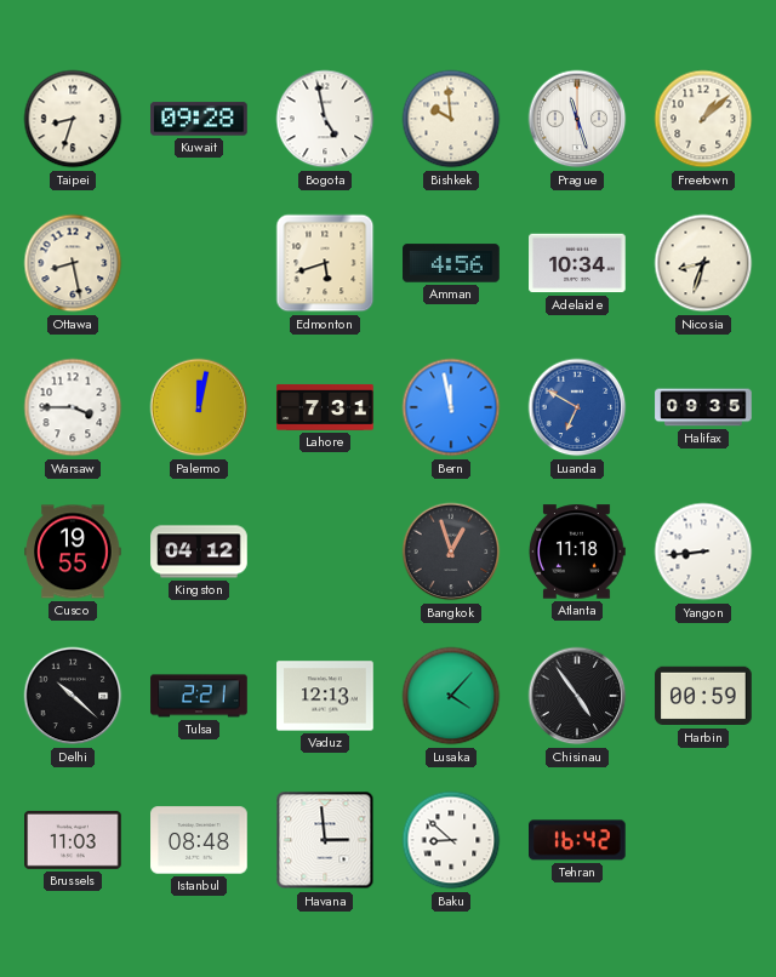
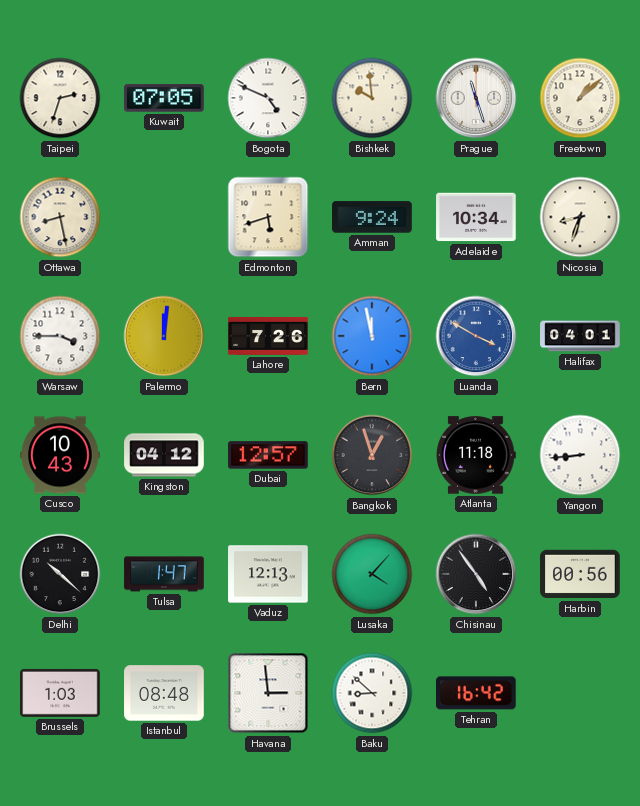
Taipei: 8:33 -> 2:33
Kuwait: 09:28 -> 07:05
Bogota: 4:58 -> 4:49
Amman: 4:56 -> 9:24
Palermo: 12:02 -> 12:01
Lahore: 7:31 -> 7:26
Luanda: 6:50 -> 3:50
Halifax: 09:35 -> 04:01
Cusco: 19:55 -> 10:43
Dubai: none -> 12:57
Tulsa: 2:21 -> 1:47
Harbin: 00:59 -> 00:56
Brussels: 11:03 -> 1:03
